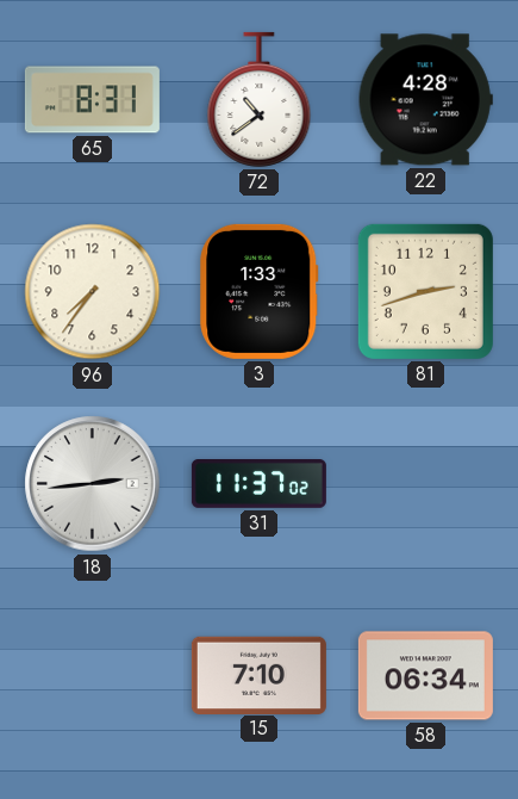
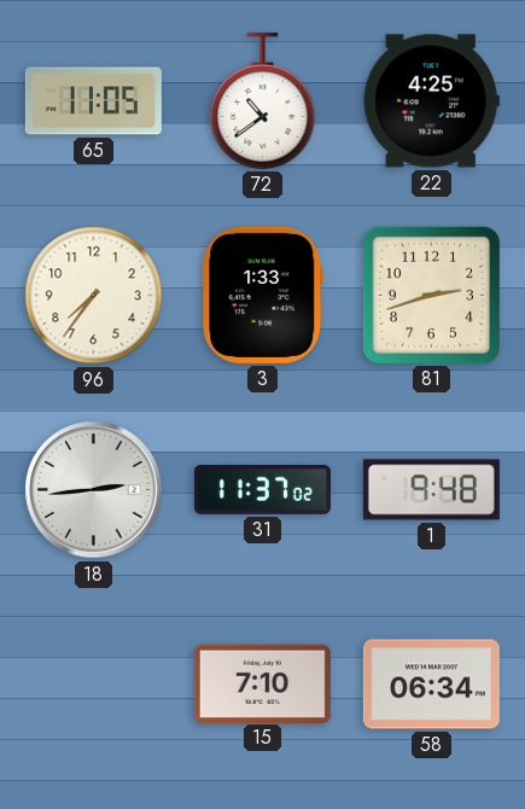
65: 8:31 -> 11:05
22: 4:28 -> 4:25
1: none -> 9:48
